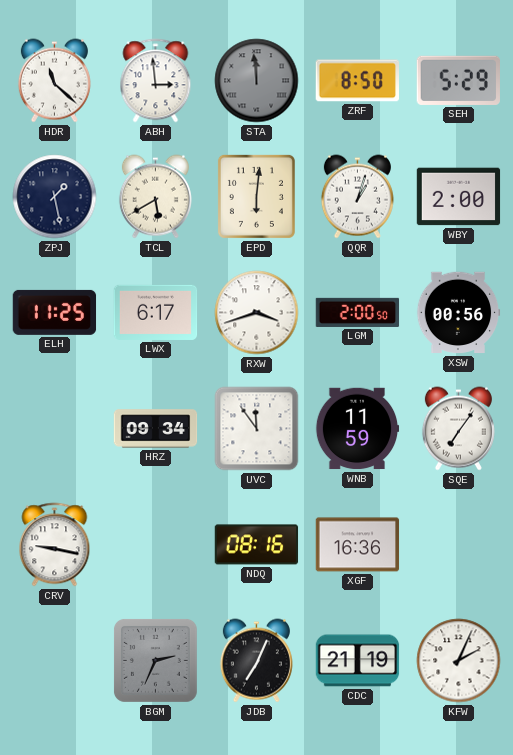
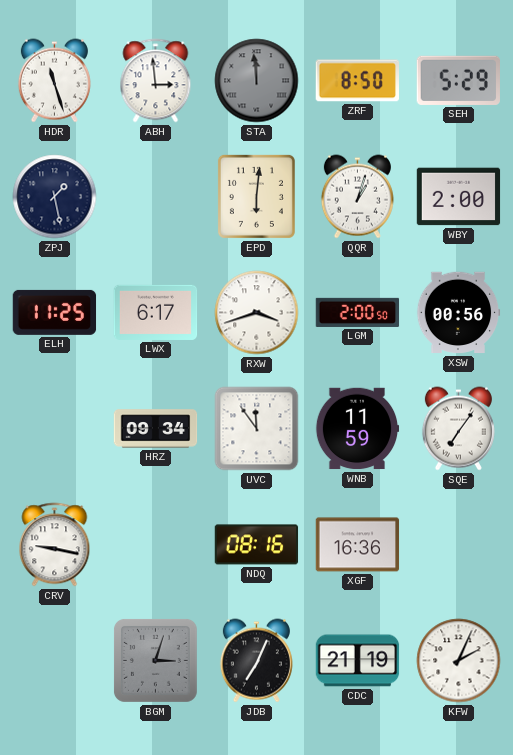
HDR: 11:22 -> 11:27
TCL: 5:40 -> none
BGM: 2:34 -> 3:03
